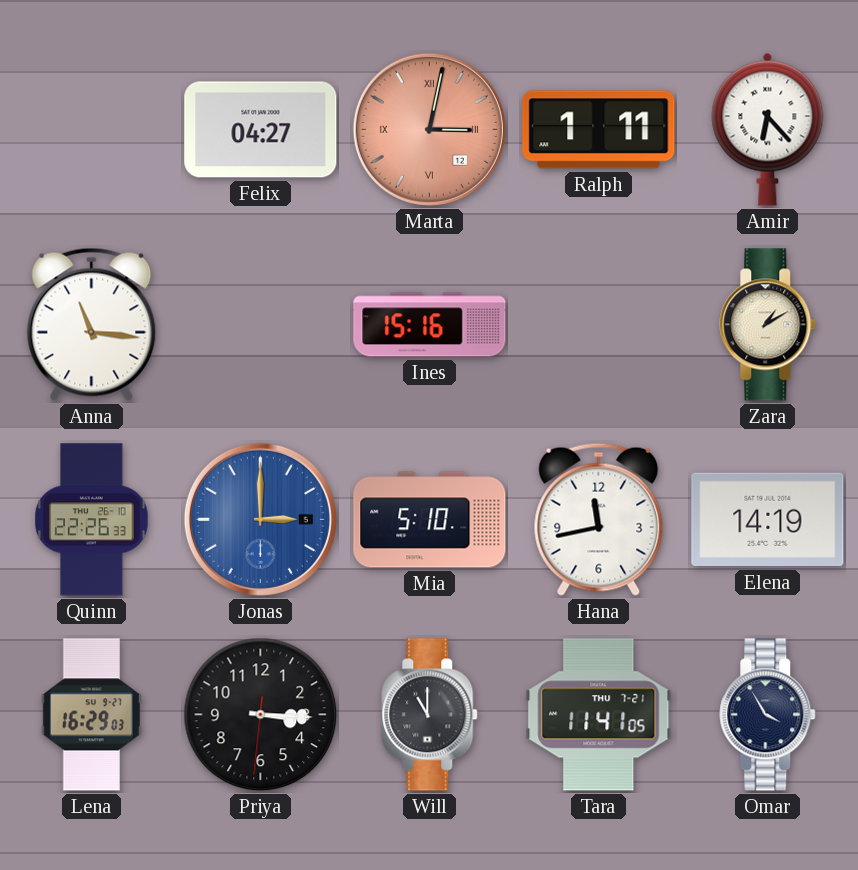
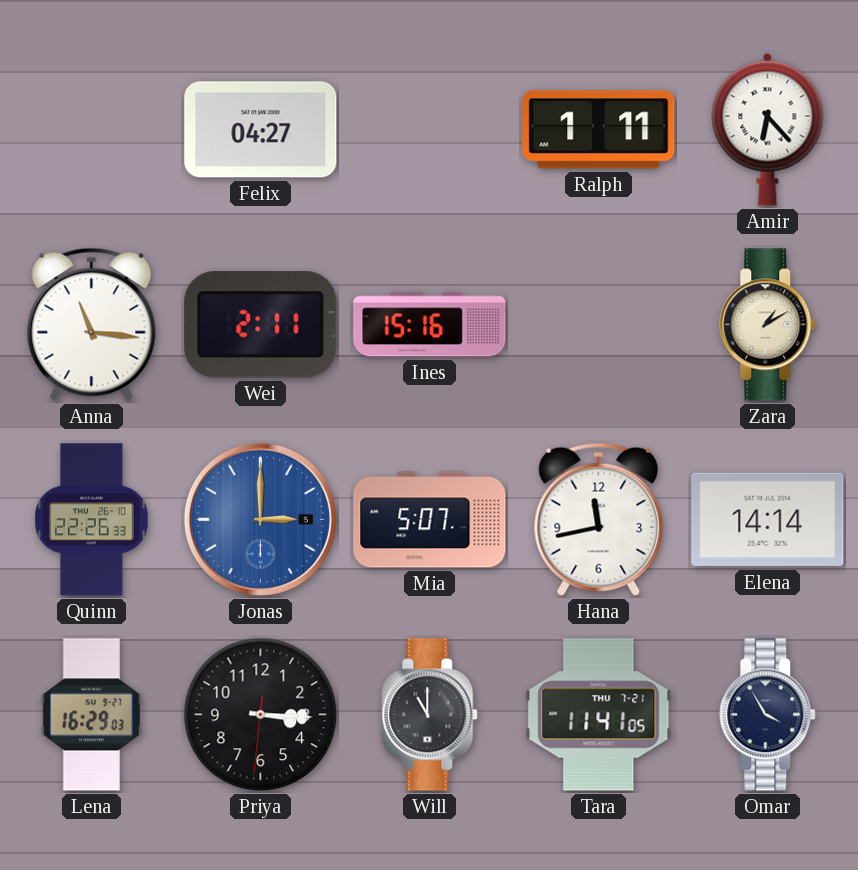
Marta: 3:02 -> none
Wei: none -> 2:11
Mia: 5:10 -> 5:07
Elena: 14:19 -> 14:14
